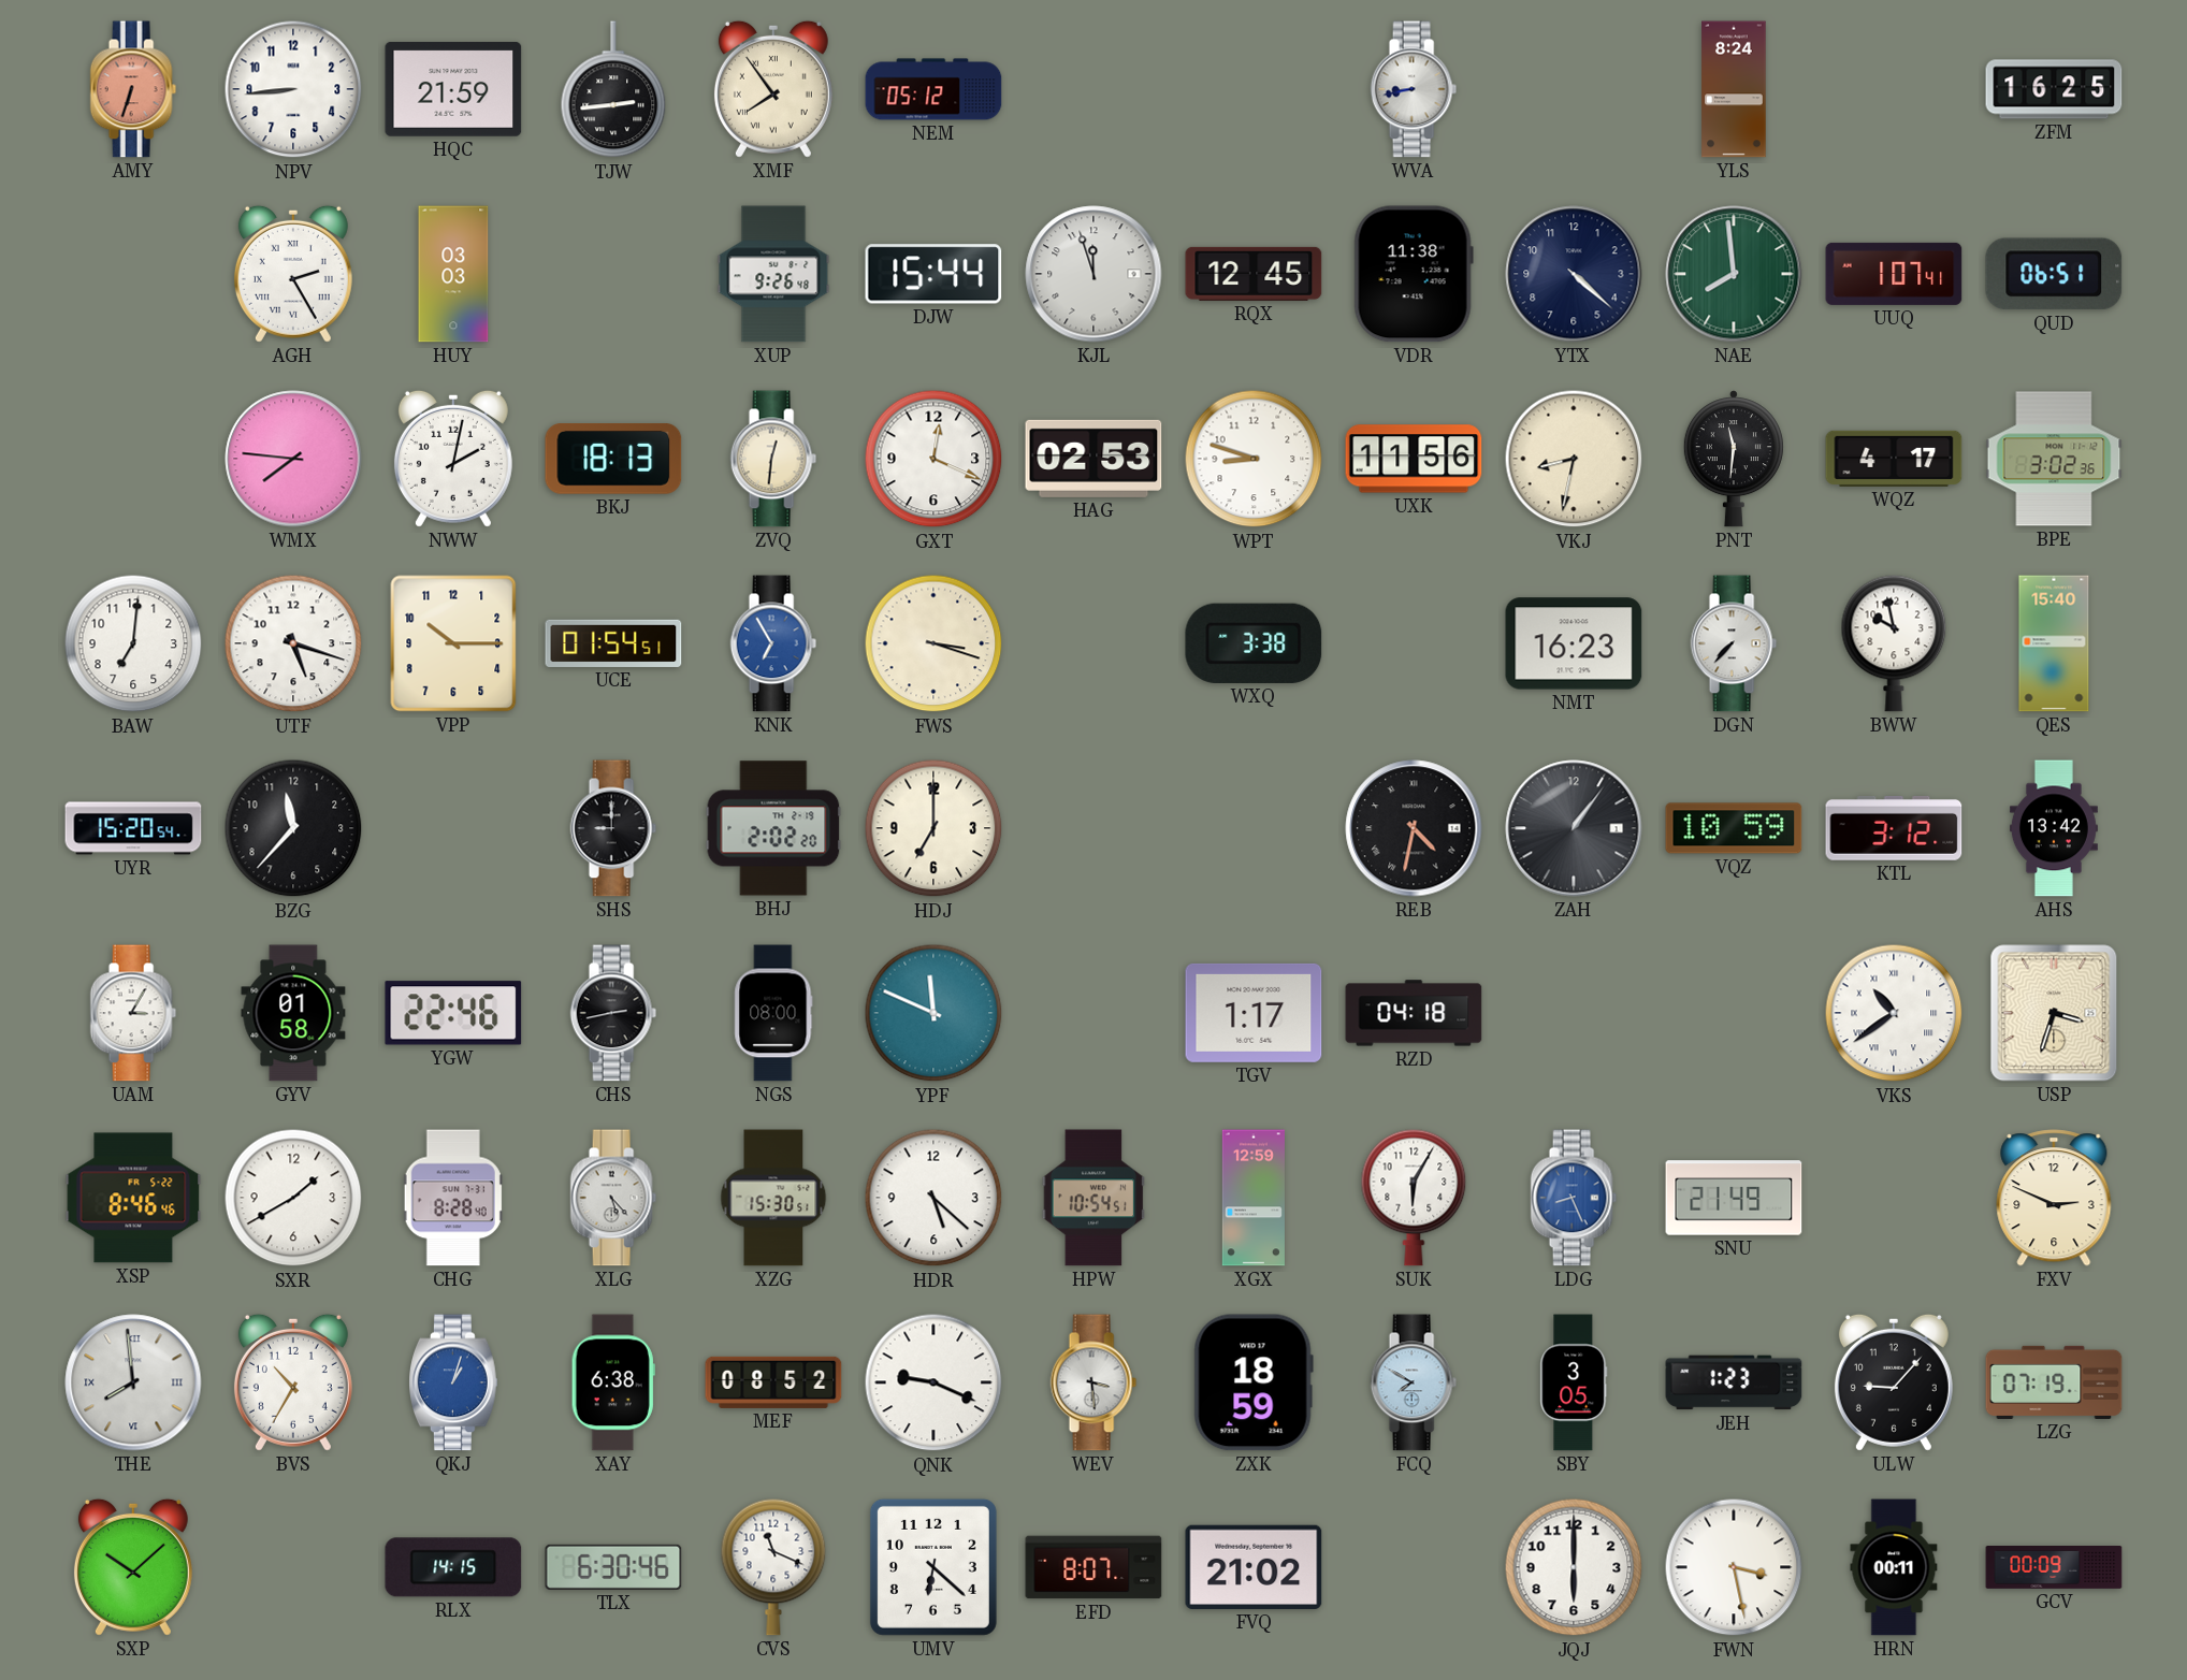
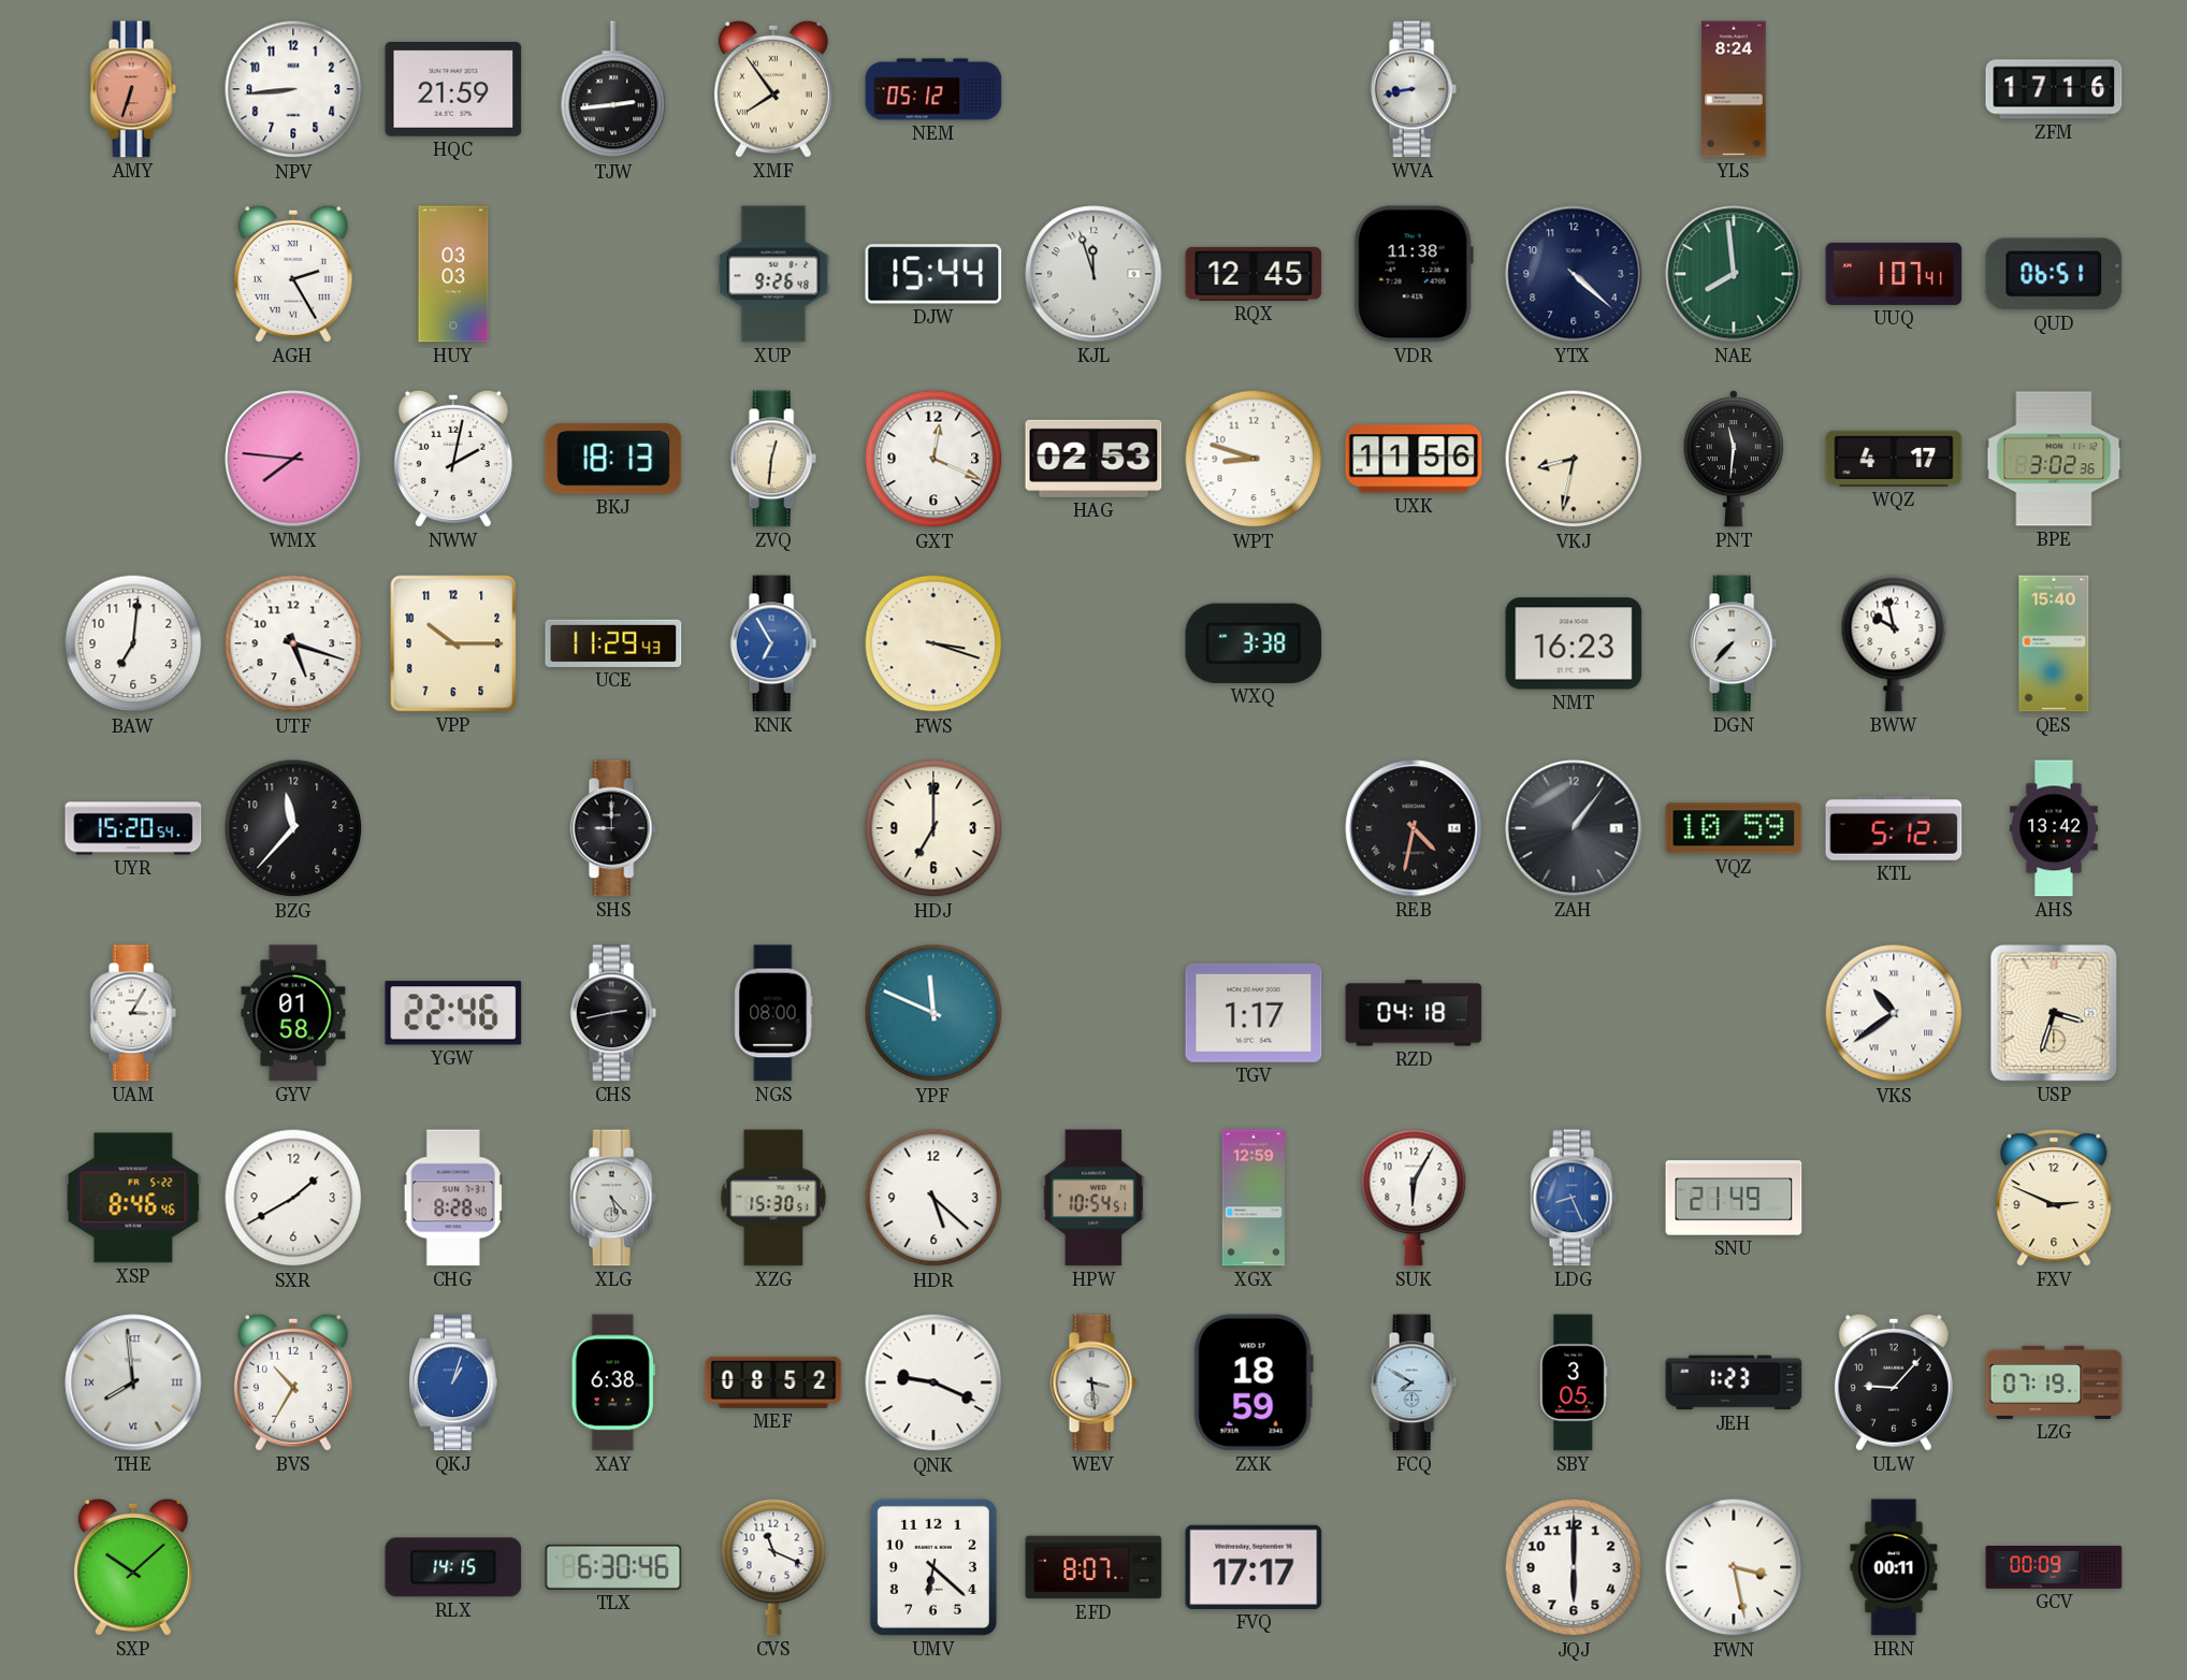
ZFM: 16:25 -> 17:16
UCE: 01:54 -> 11:29
BHJ: 2:02 -> none
KTL: 3:12 -> 5:12
FVQ: 21:02 -> 17:17
